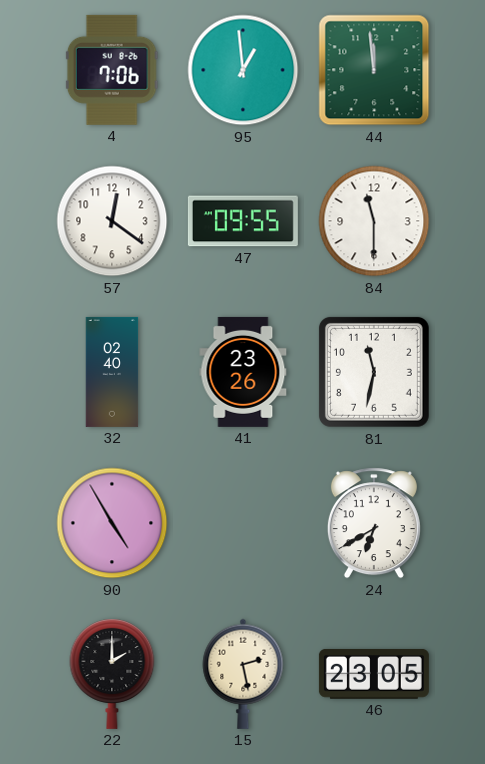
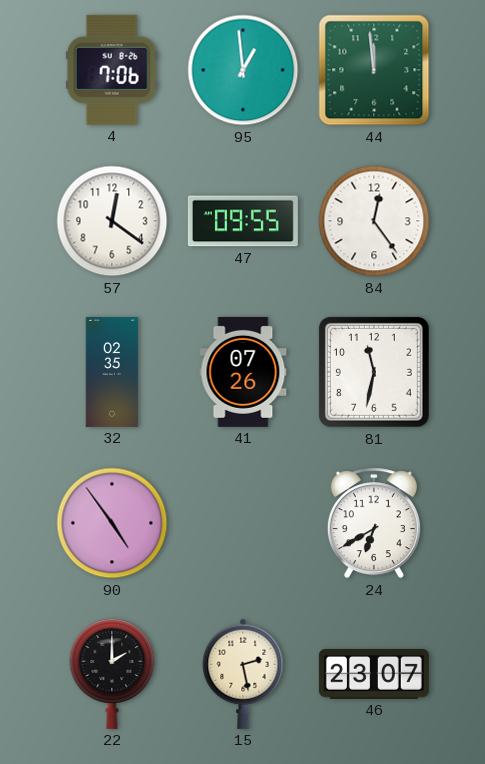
84: 11:30 -> 12:24
32: 02:40 -> 02:35
41: 23:26 -> 07:26
90: 4:55 -> 4:54
46: 23:05 -> 23:07
